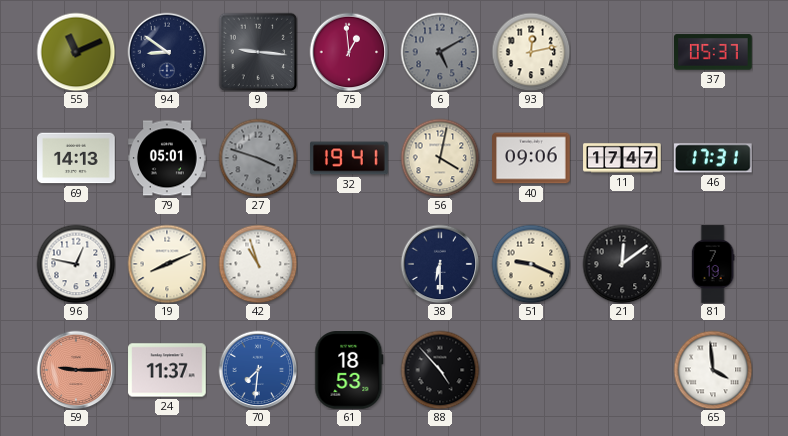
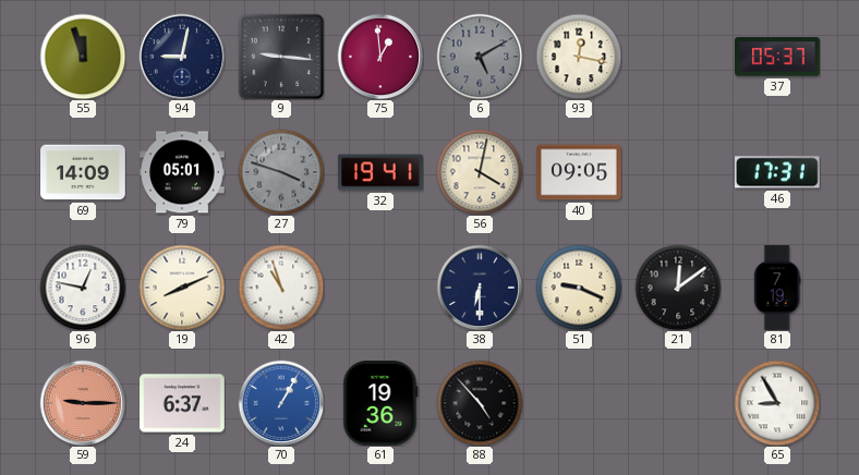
55: 11:11 -> 11:57
94: 8:51 -> 9:02
93: 12:13 -> 12:17
69: 14:13 -> 14:09
40: 09:06 -> 09:05
11: 17:47 -> none
24: 11:37 -> 6:37
70: 7:31 -> 1:05
61: 18:53 -> 19:36
65: 3:59 -> 8:55
